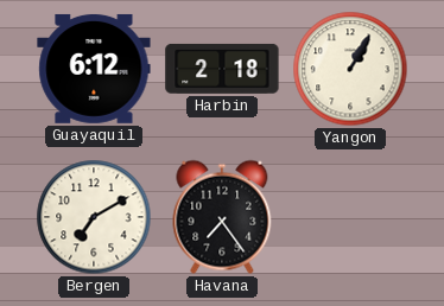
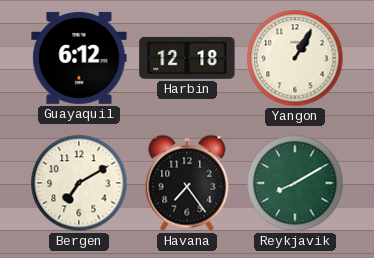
Harbin: 2:18 -> 12:18
Reykjavik: none -> 8:10
